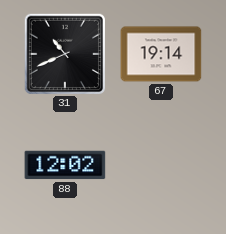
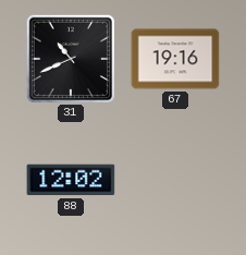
67: 19:14 -> 19:16
